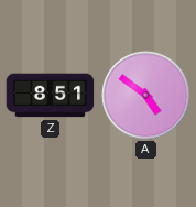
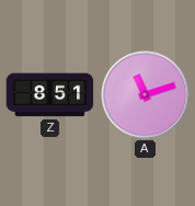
A: 4:51 -> 11:12
